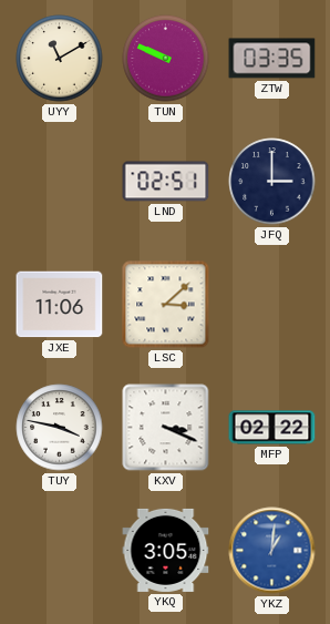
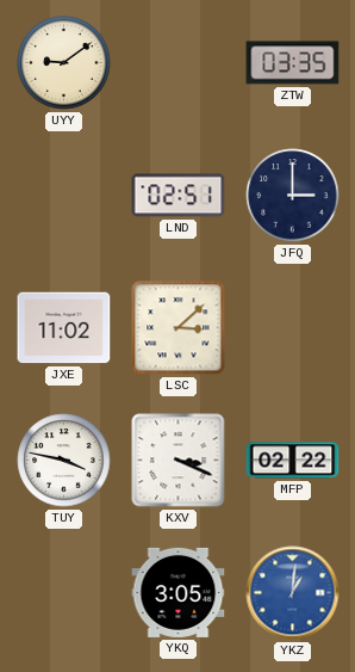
UYY: 11:10 -> 9:09
TUN: 9:49 -> none
JXE: 11:06 -> 11:02
